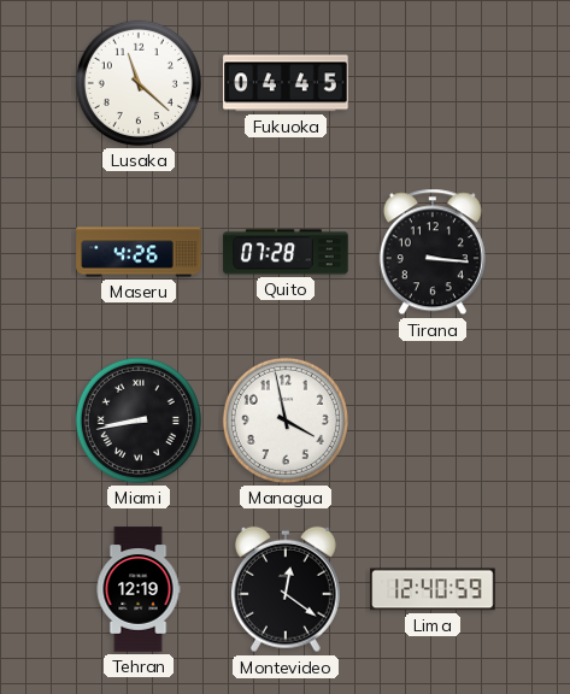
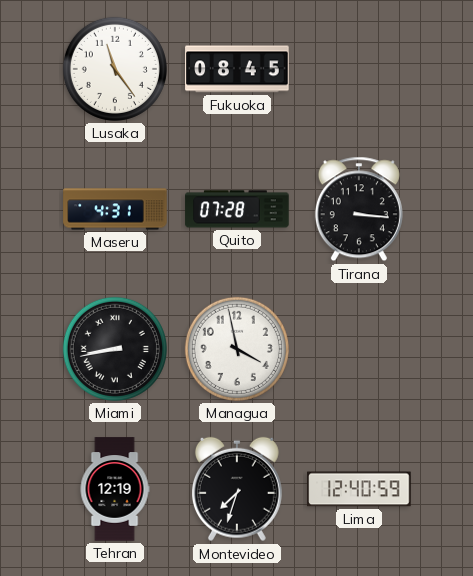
Lusaka: 11:22 -> 11:24
Fukuoka: 04:45 -> 08:45
Maseru: 4:26 -> 4:31
Montevideo: 12:21 -> 7:33
